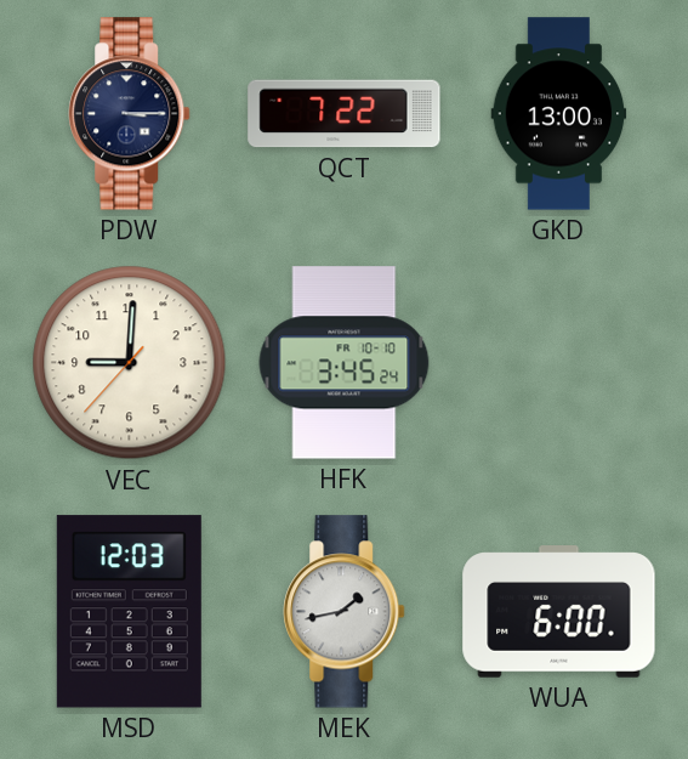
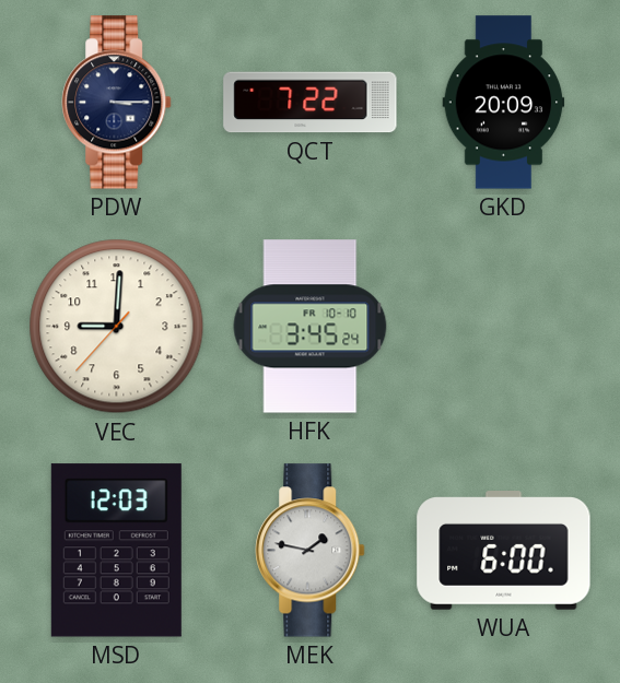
GKD: 13:00 -> 20:09
MEK: 1:43 -> 1:47
